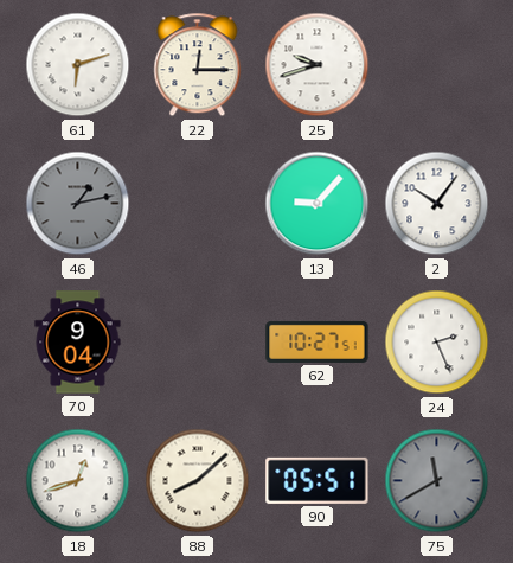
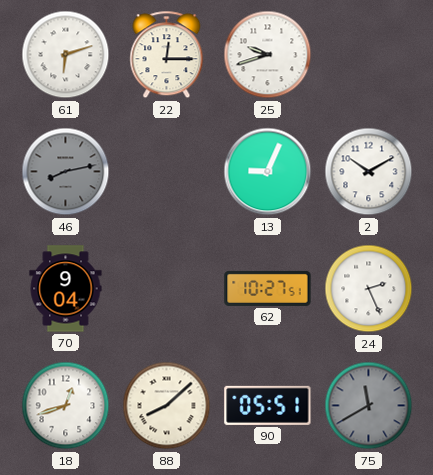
46: 1:13 -> 8:13
13: 9:07 -> 9:04
2: 10:06 -> 10:10
